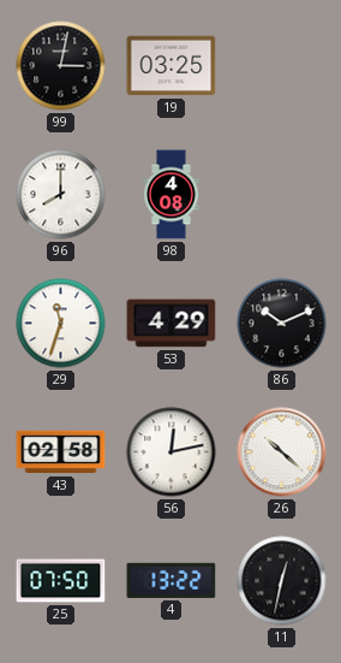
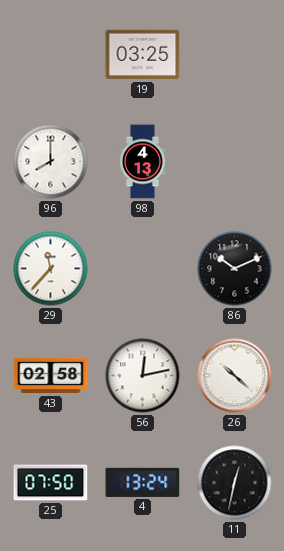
99: 3:02 -> none
98: 4:08 -> 4:13
29: 11:33 -> 11:37
53: 4:29 -> none
4: 13:22 -> 13:24
